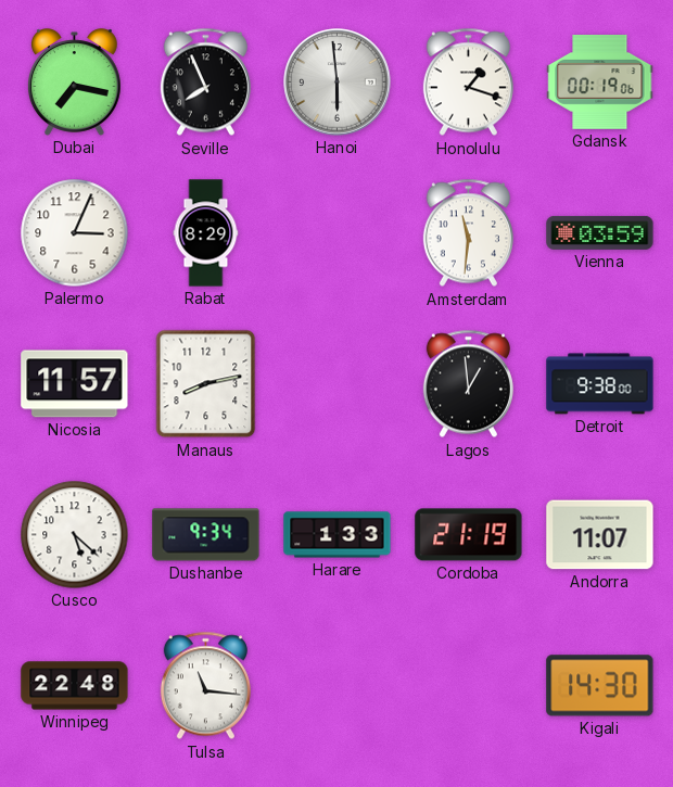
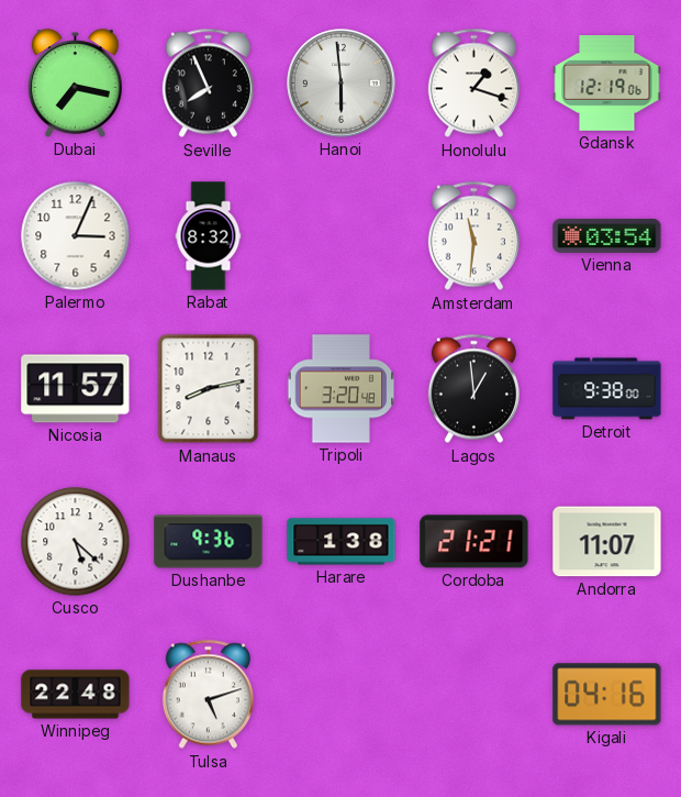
Gdansk: 00:19 -> 12:19
Rabat: 8:29 -> 8:32
Vienna: 03:59 -> 03:54
Tripoli: none -> 3:20
Dushanbe: 9:34 -> 9:36
Harare: 1:33 -> 1:38
Cordoba: 21:19 -> 21:21
Tulsa: 11:16 -> 5:12
Kigali: 14:30 -> 04:16
